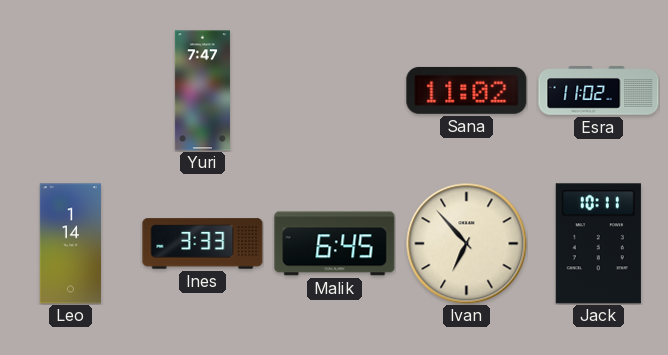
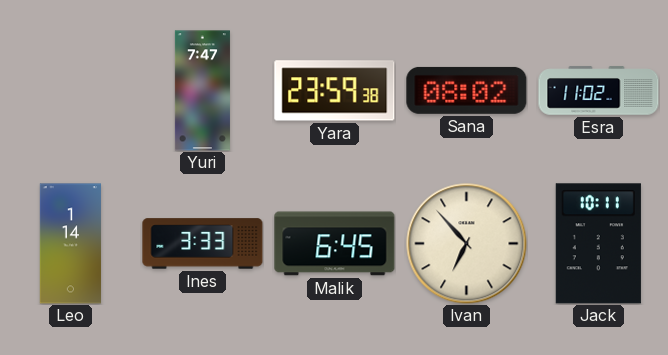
Yara: none -> 23:59
Sana: 11:02 -> 08:02
